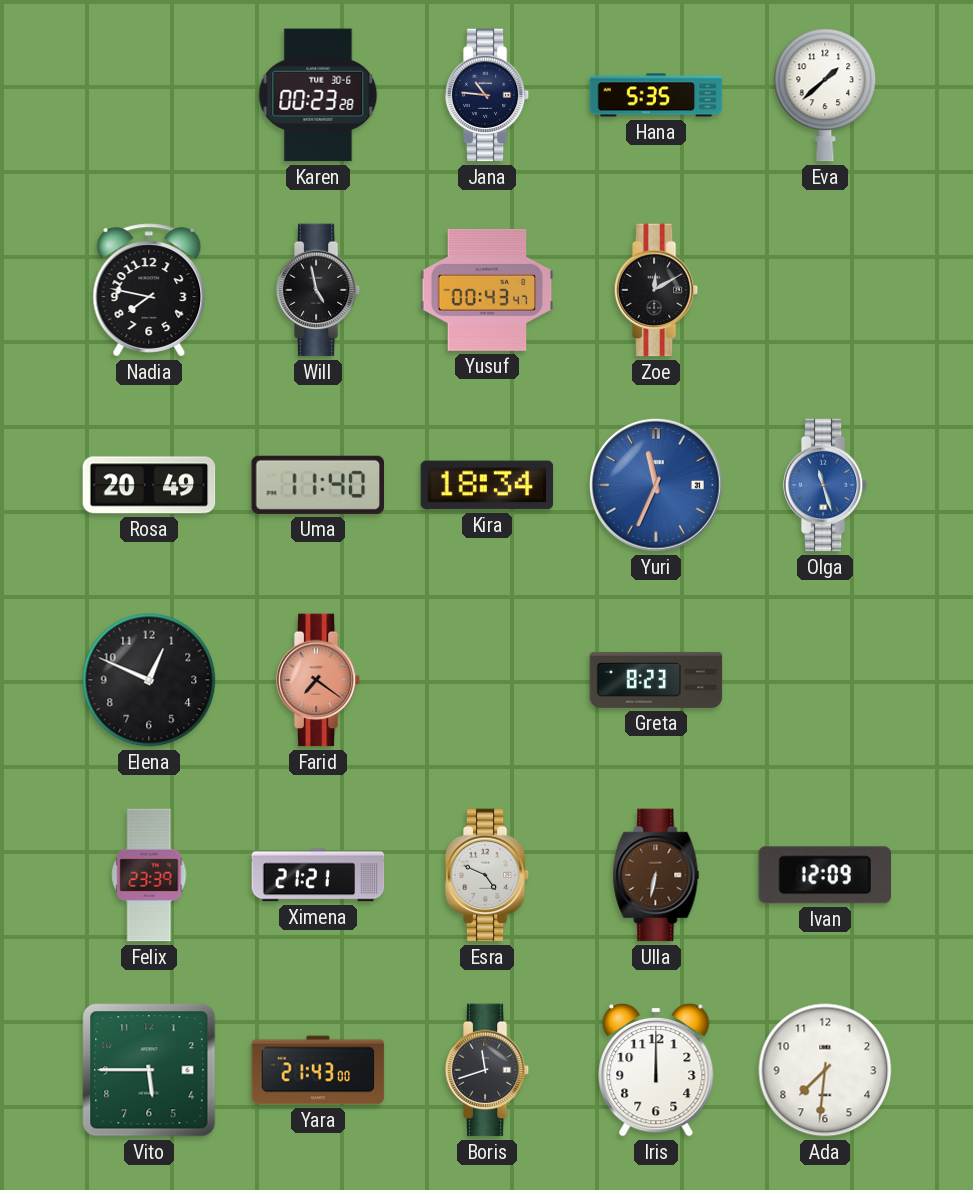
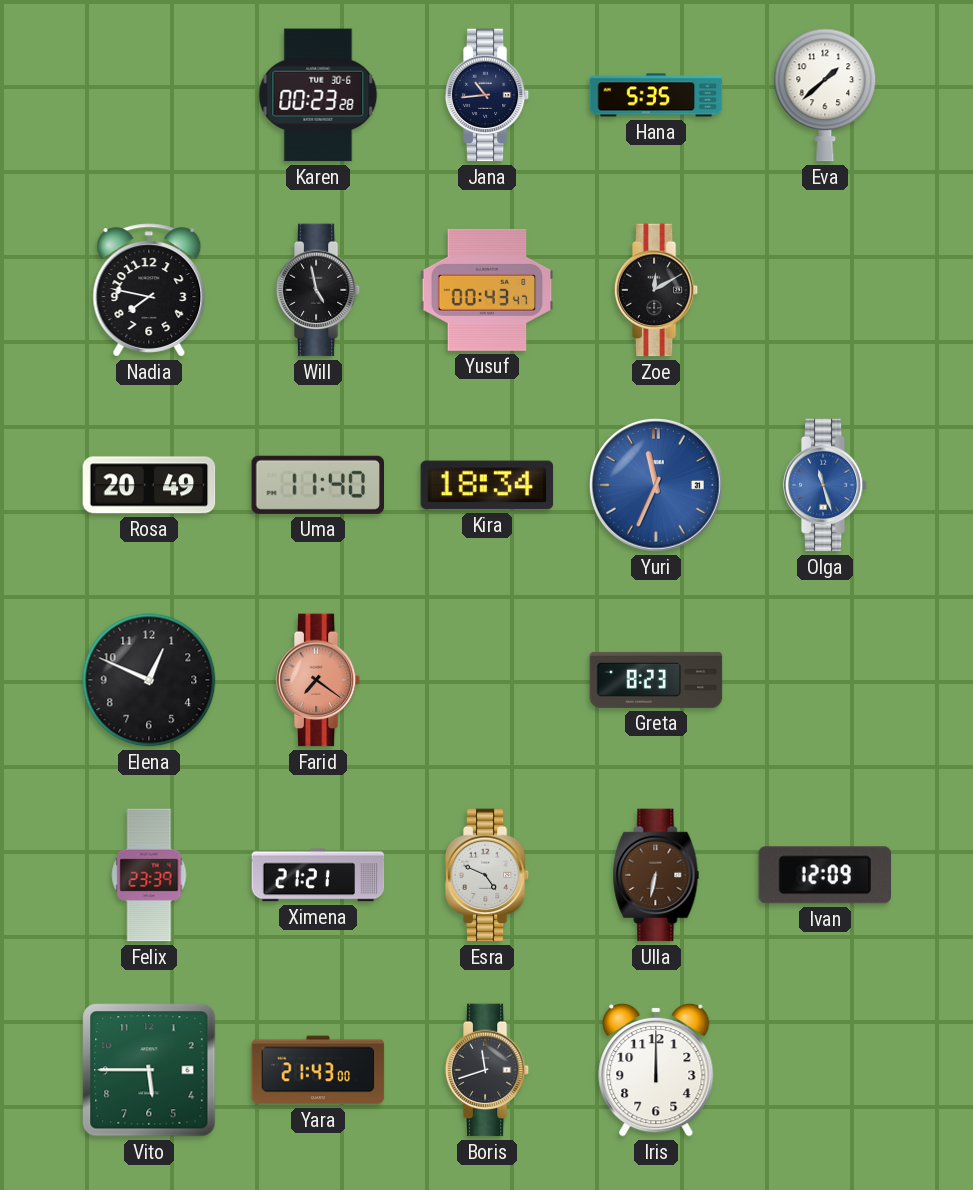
Jana: 10:46 -> 10:44
Ada: 7:31 -> none
